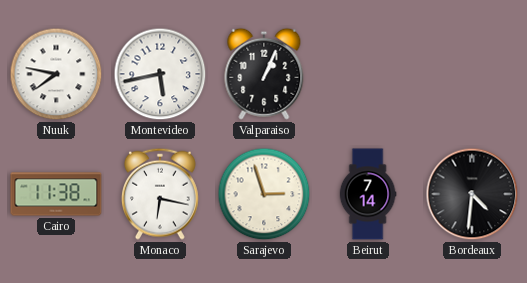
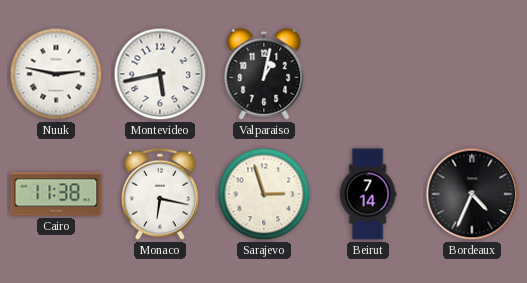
Nuuk: 7:47 -> 2:47
Valparaiso: 1:04 -> 1:02
Bordeaux: 4:31 -> 4:34
